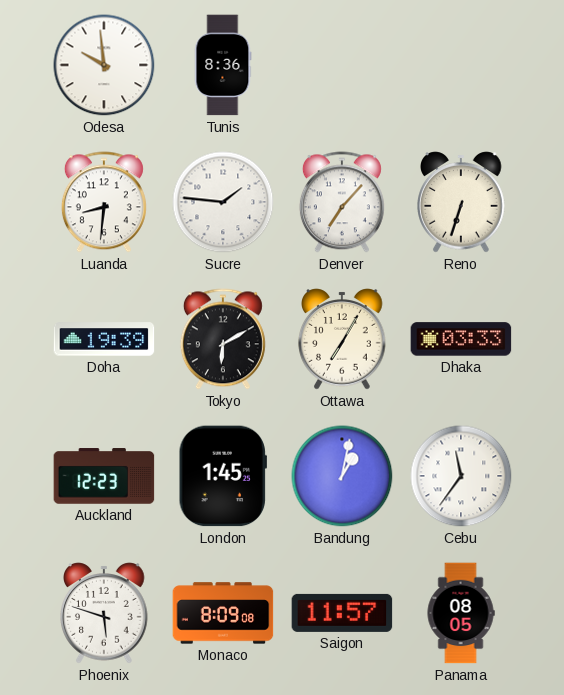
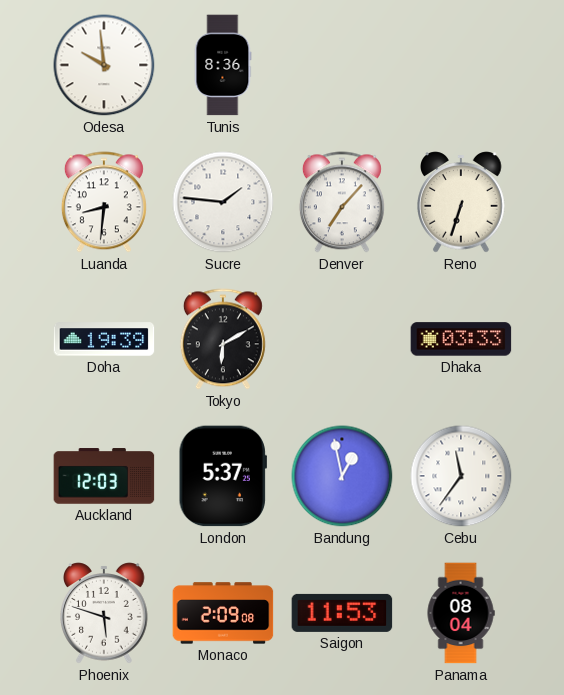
Ottawa: 7:05 -> none
Auckland: 12:23 -> 12:03
London: 1:45 -> 5:37
Bandung: 1:02 -> 12:58
Monaco: 8:09 -> 2:09
Saigon: 11:57 -> 11:53
Panama: 08:05 -> 08:04
